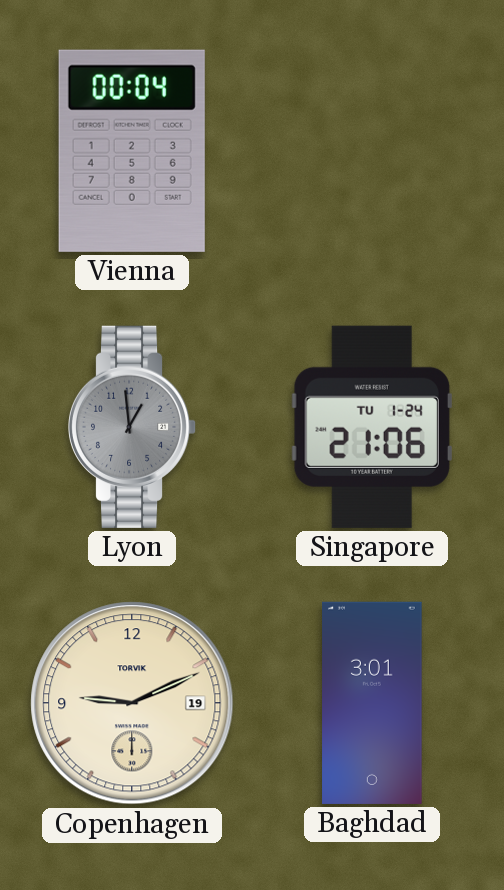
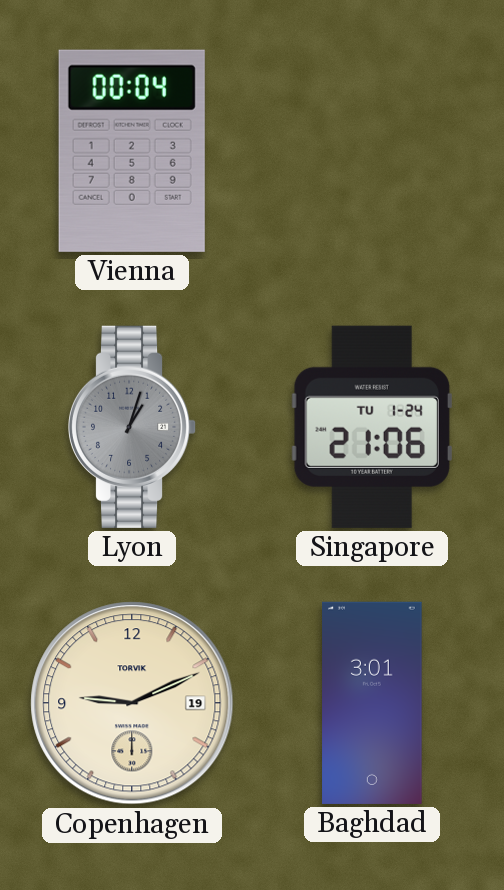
Lyon: 12:59 -> 1:03
